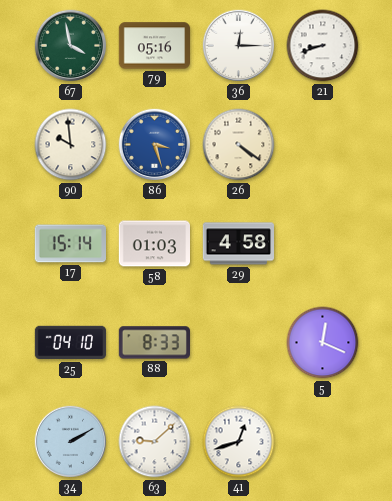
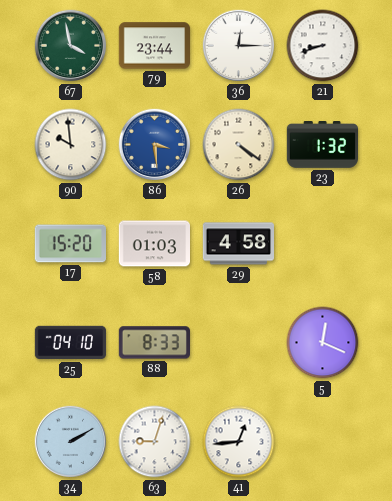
79: 05:16 -> 23:44
86: 3:27 -> 3:29
23: none -> 1:32
17: 15:14 -> 15:20
63: 9:08 -> 9:03
41: 12:42 -> 12:44
